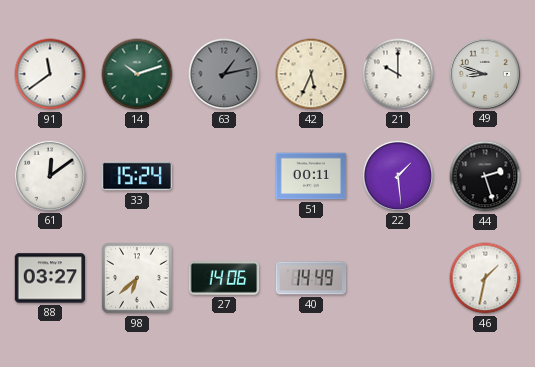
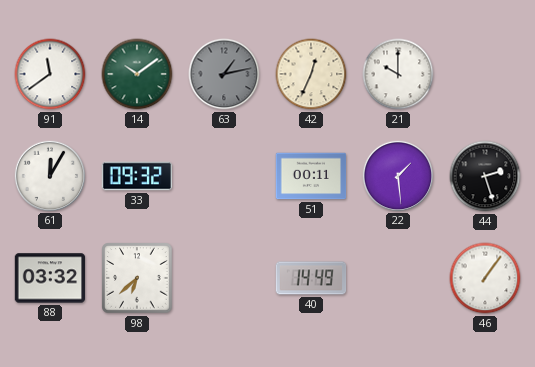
14: 10:12 -> 10:09
42: 5:34 -> 12:34
49: 8:48 -> none
61: 12:09 -> 12:05
33: 15:24 -> 09:32
88: 03:27 -> 03:32
27: 14:06 -> none
46: 1:32 -> 1:06
